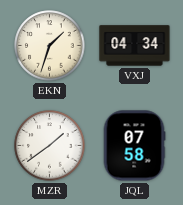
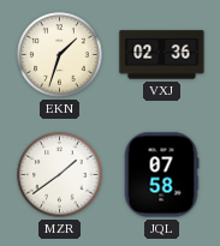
VXJ: 04:34 -> 02:36
